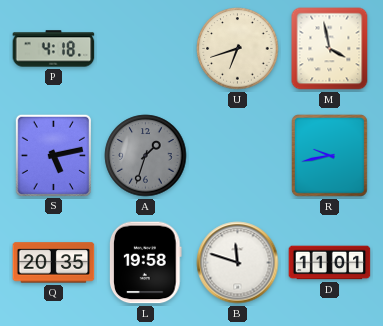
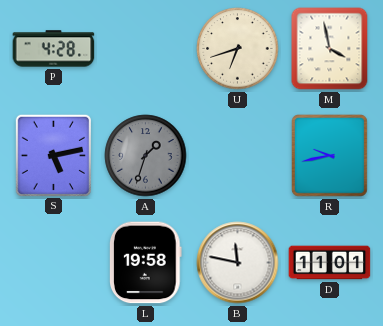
P: 4:18 -> 4:28
Q: 20:35 -> none
B: 11:48 -> 11:47
